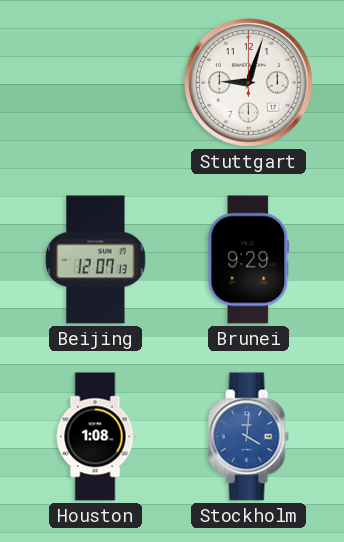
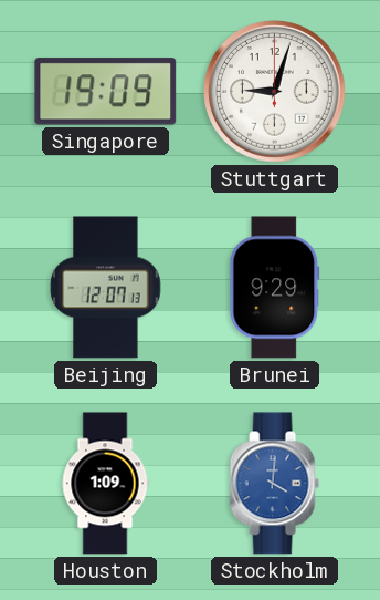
Singapore: none -> 19:09
Houston: 1:08 -> 1:09
